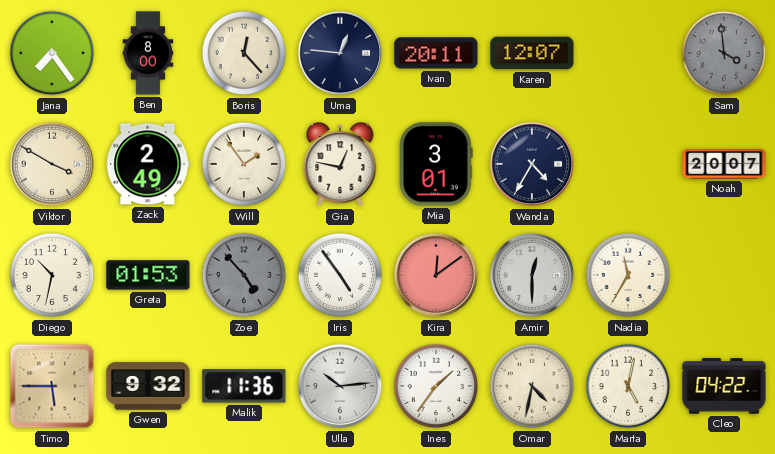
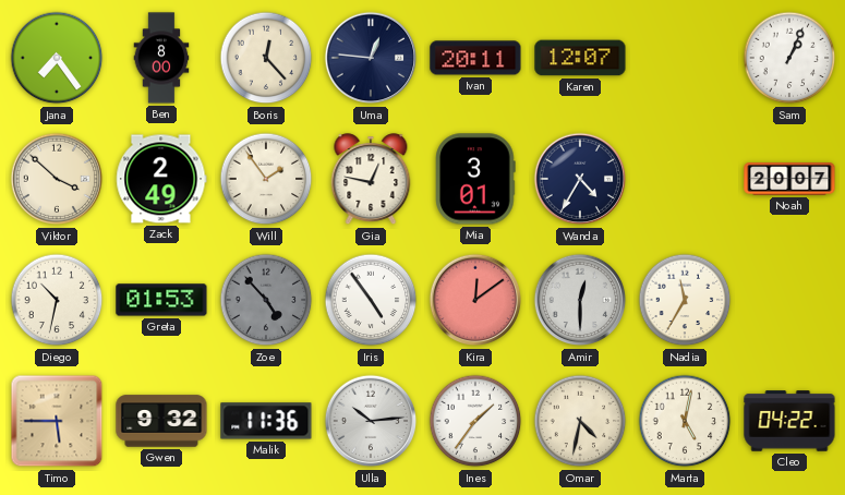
Sam: 3:59 -> 1:04
Sam dial: grey -> white
Viktor: 3:50 -> 3:52
